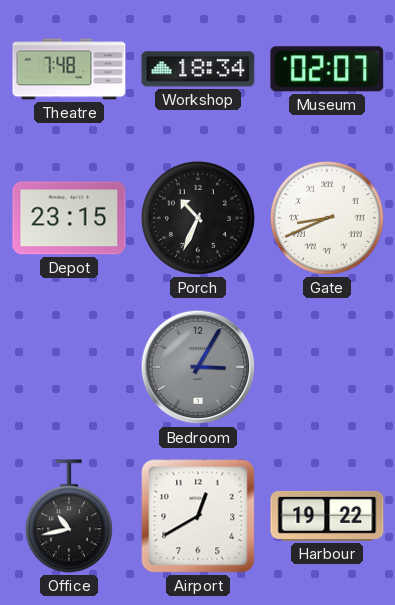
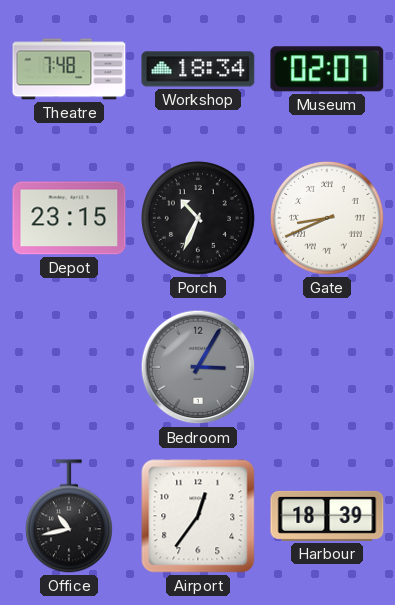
Airport: 12:40 -> 12:36
Harbour: 19:22 -> 18:39
